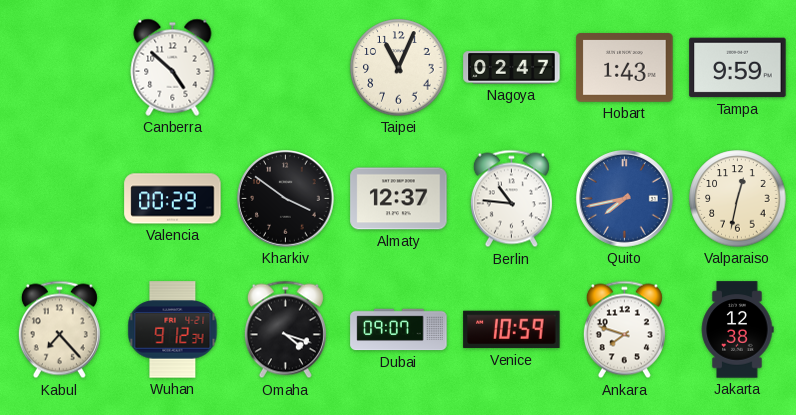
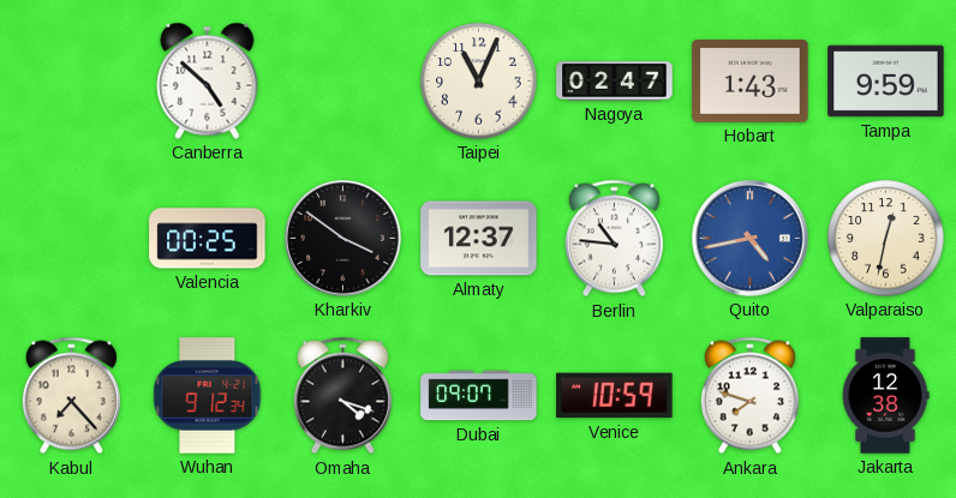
Valencia: 00:29 -> 00:25
Quito: 7:43 -> 4:43
